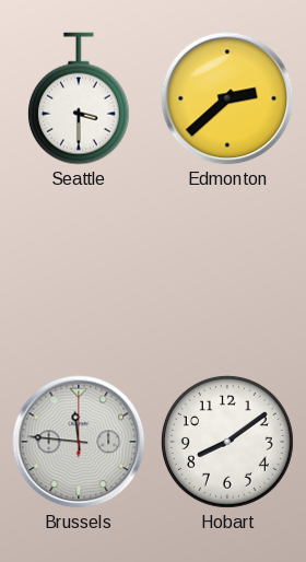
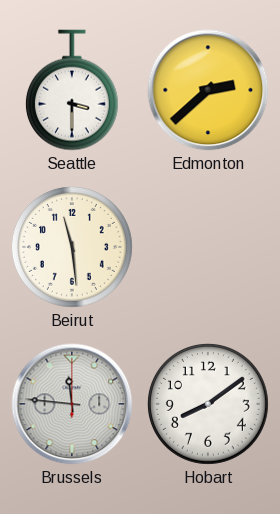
Beirut: none -> 11:29
